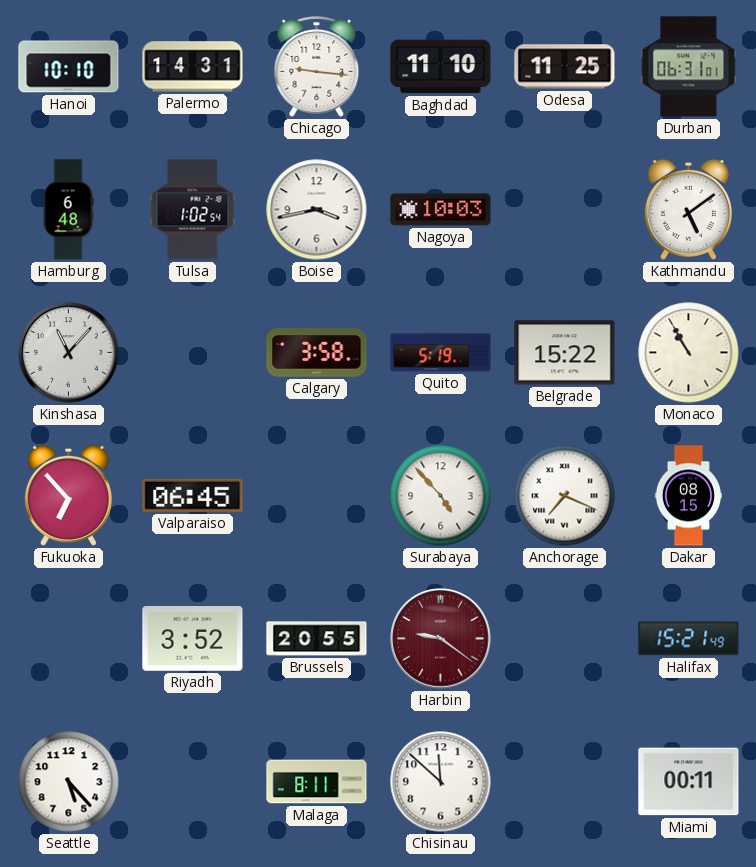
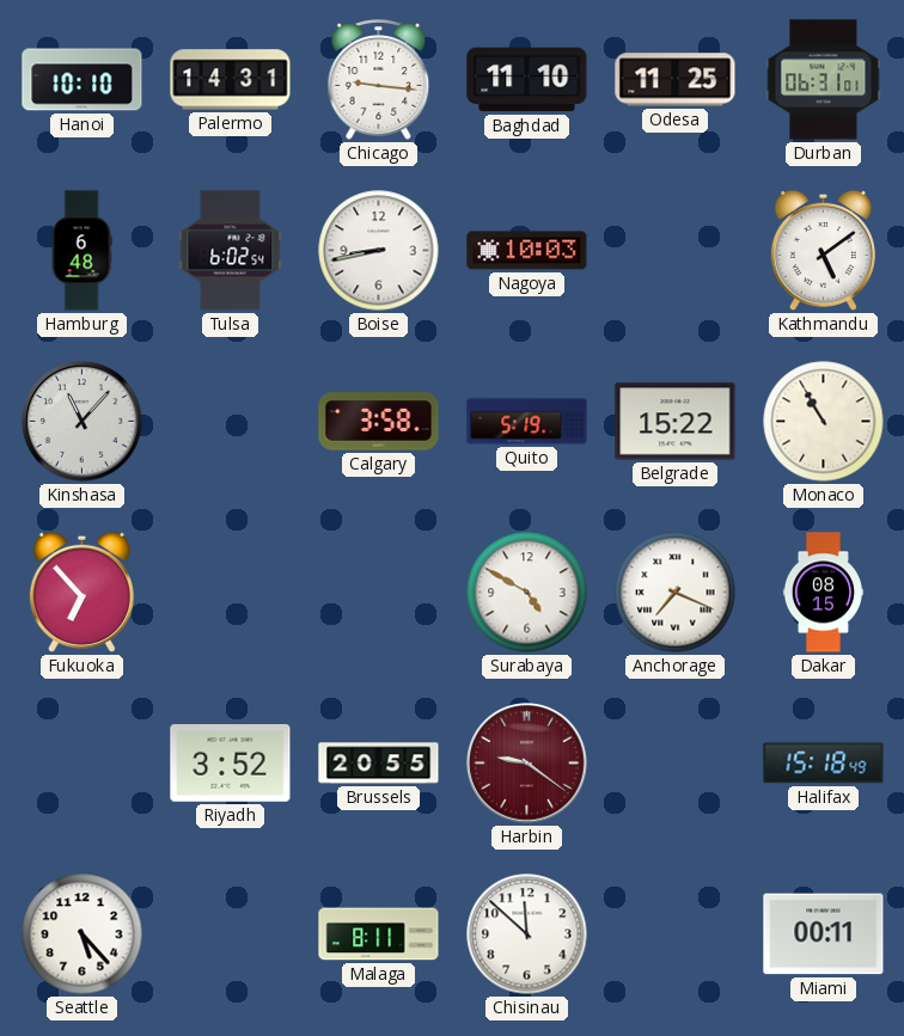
Tulsa: 1:02 -> 6:02
Boise: 3:43 -> 8:43
Valparaiso: 06:45 -> none
Surabaya: 4:53 -> 4:50
Halifax: 15:21 -> 15:18
